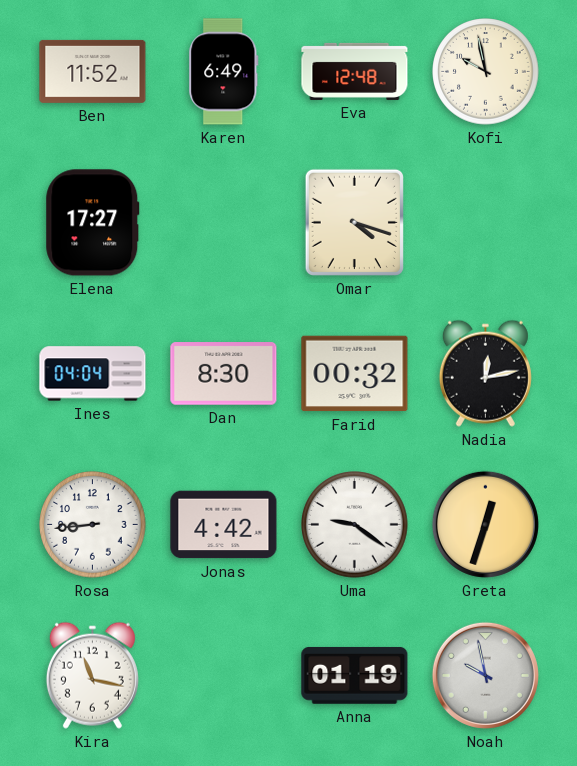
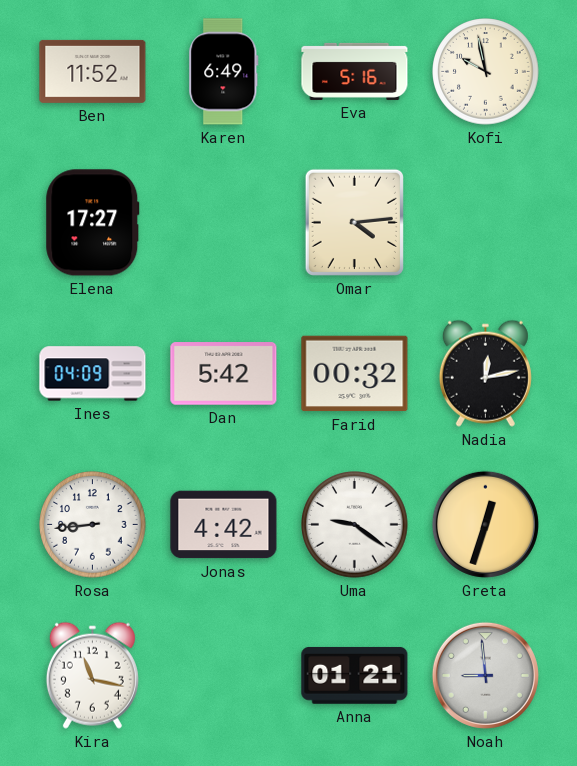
Eva: 12:48 -> 5:16
Omar: 4:18 -> 4:14
Ines: 04:04 -> 04:09
Dan: 8:30 -> 5:42
Anna: 01:19 -> 01:21
Noah: 9:58 -> 8:59
